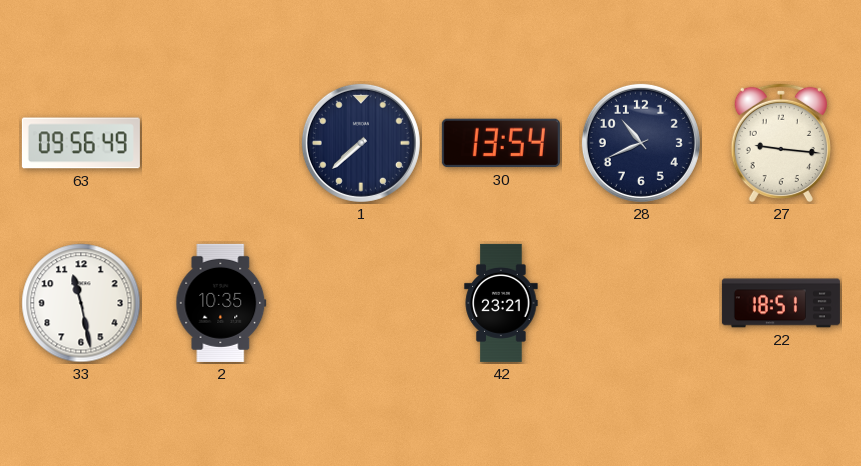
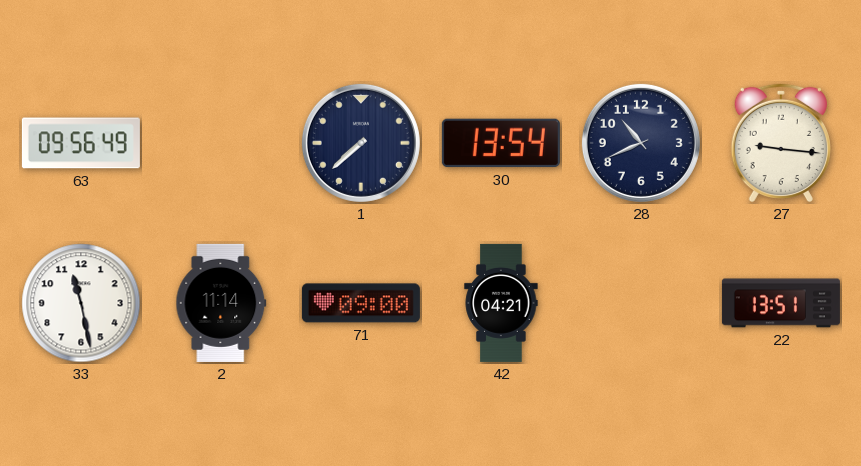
2: 10:35 -> 11:14
71: none -> 09:00
42: 23:21 -> 04:21
22: 18:51 -> 13:51
